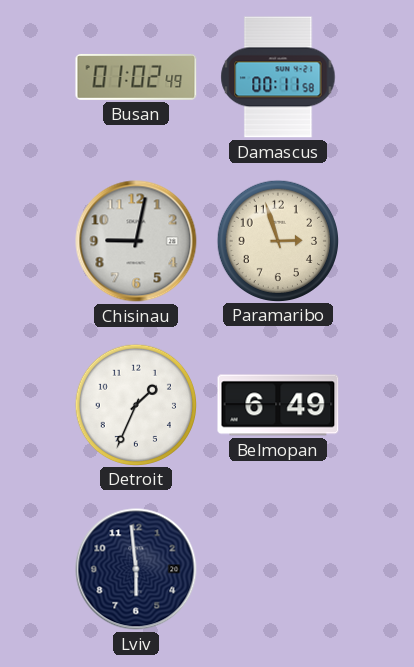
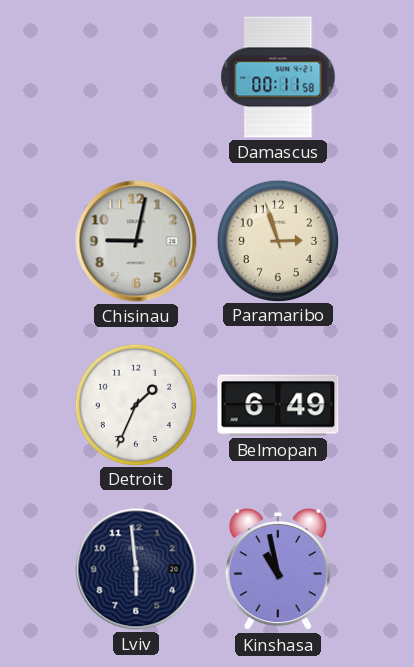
Busan: 01:02 -> none
Kinshasa: none -> 10:58
